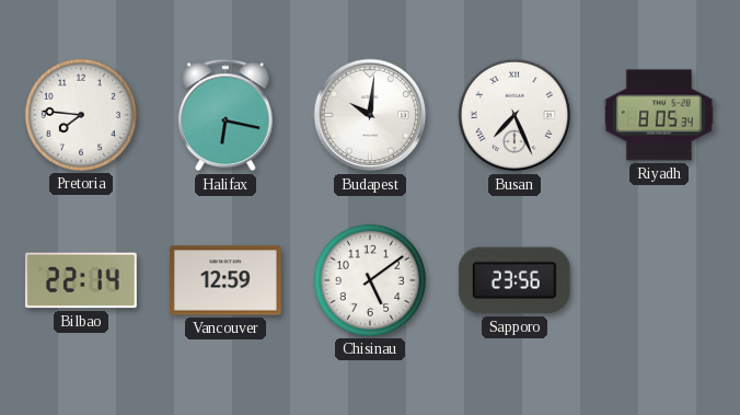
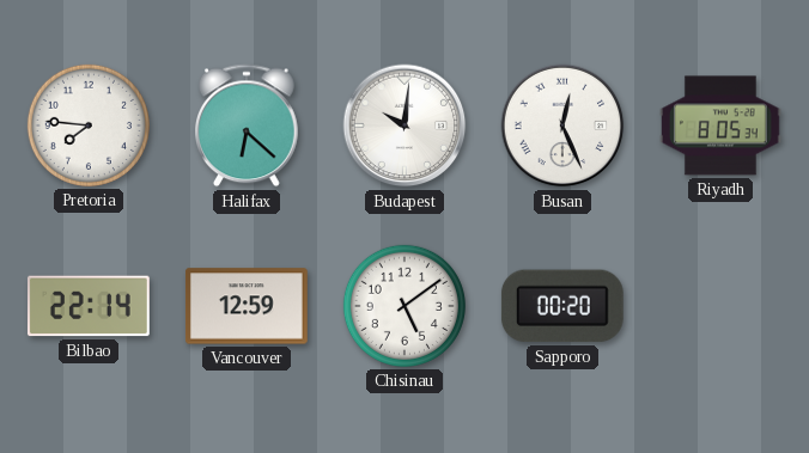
Halifax: 6:17 -> 6:22
Busan: 7:26 -> 12:26
Sapporo: 23:56 -> 00:20
